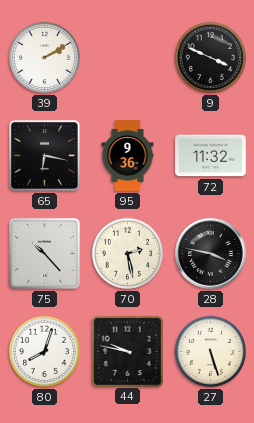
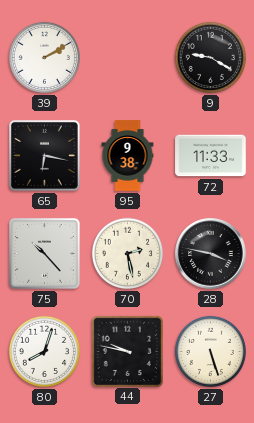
9: 3:49 -> 9:20
95: 9:36 -> 9:38
72: 11:32 -> 11:33
